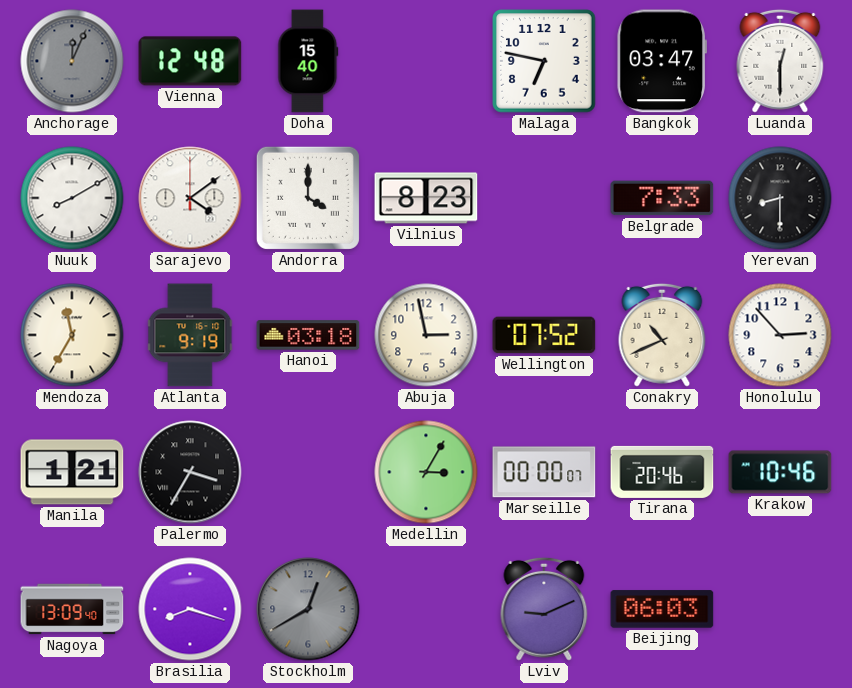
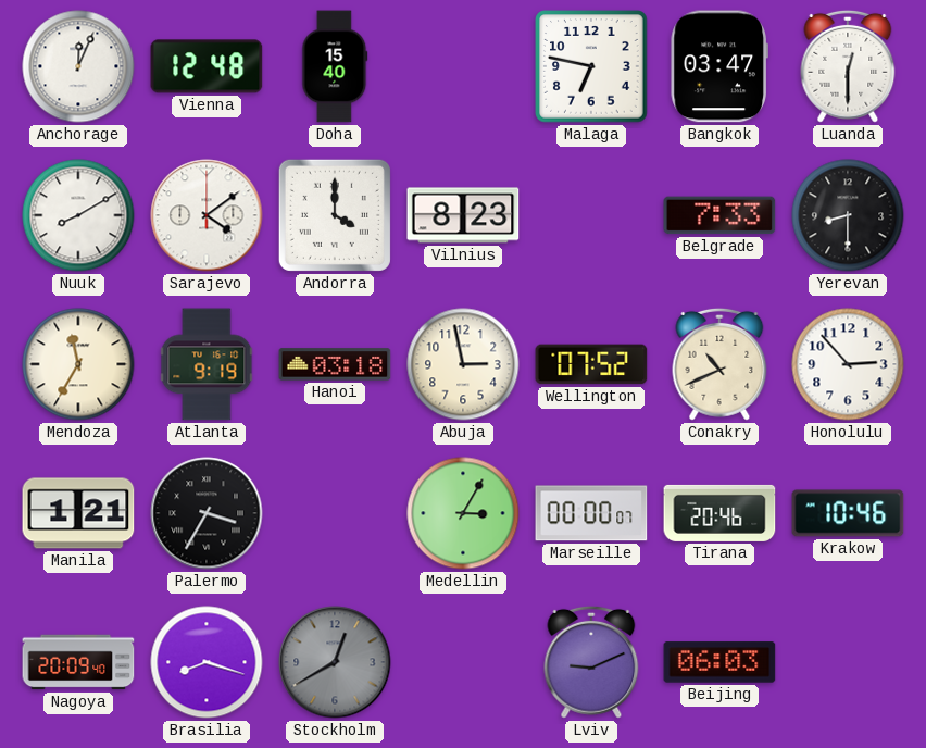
Anchorage dial: grey -> white
Nagoya: 13:09 -> 20:09
